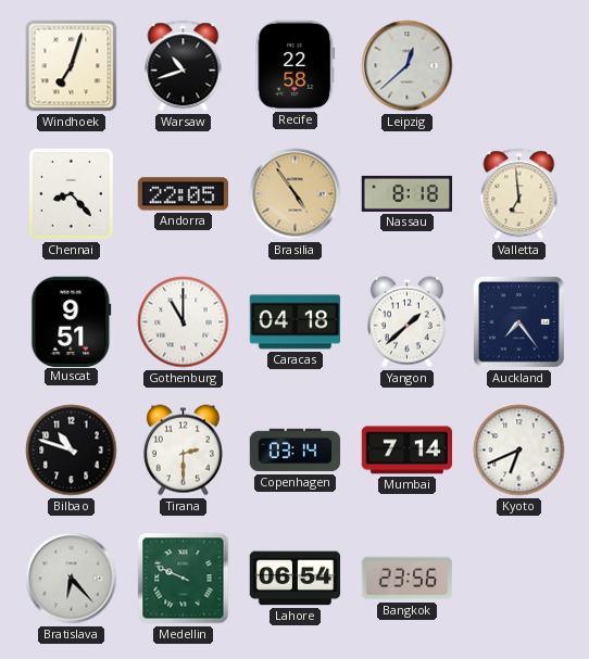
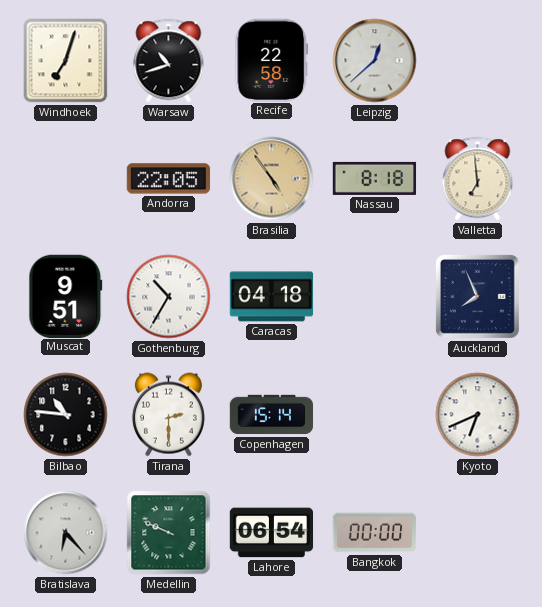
Chennai: 8:23 -> none
Gothenburg: 11:00 -> 10:35
Yangon: 1:38 -> none
Auckland: 7:24 -> 7:56
Bilbao: 10:48 -> 10:46
Copenhagen: 03:14 -> 15:14
Mumbai: 7:14 -> none
Bangkok: 23:56 -> 00:00
